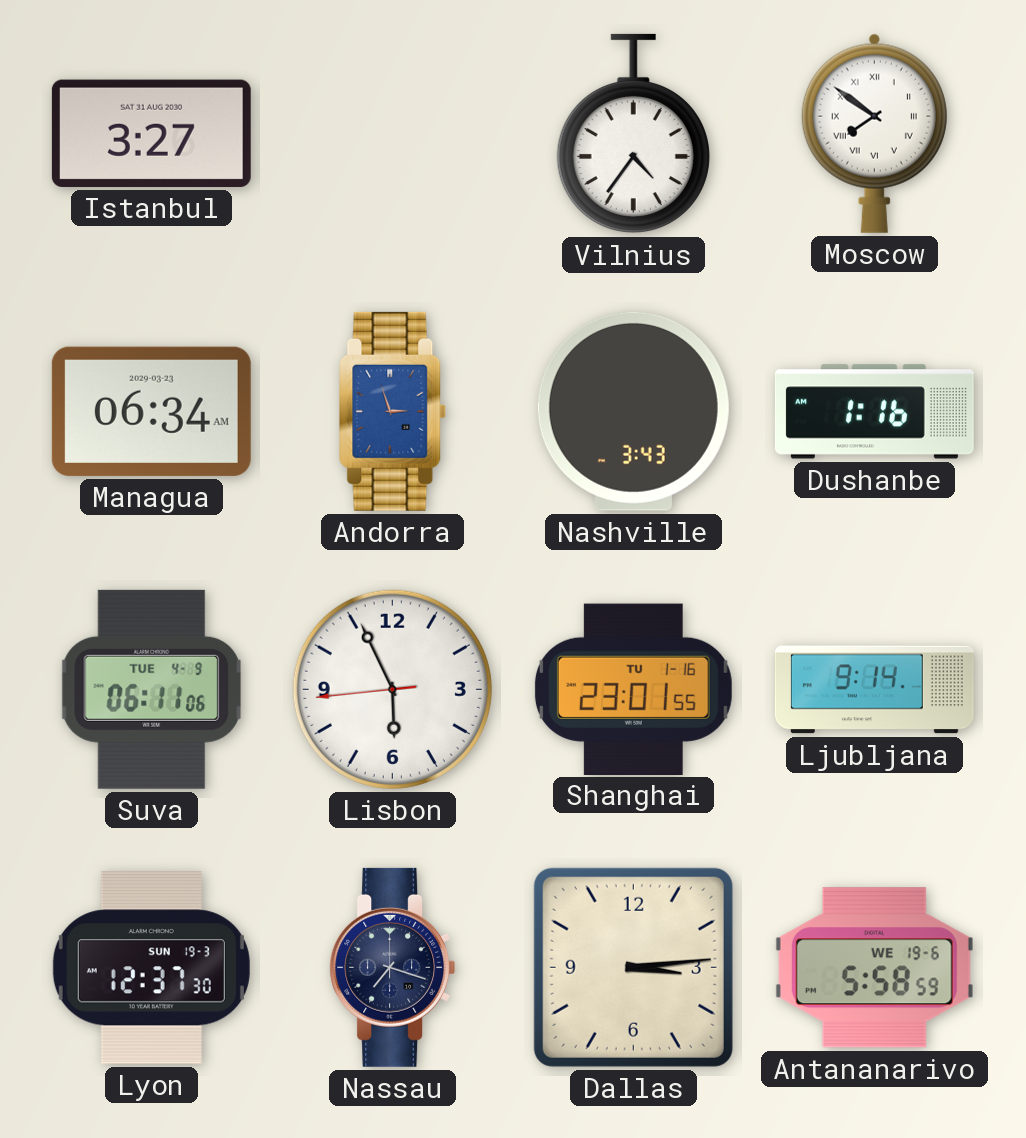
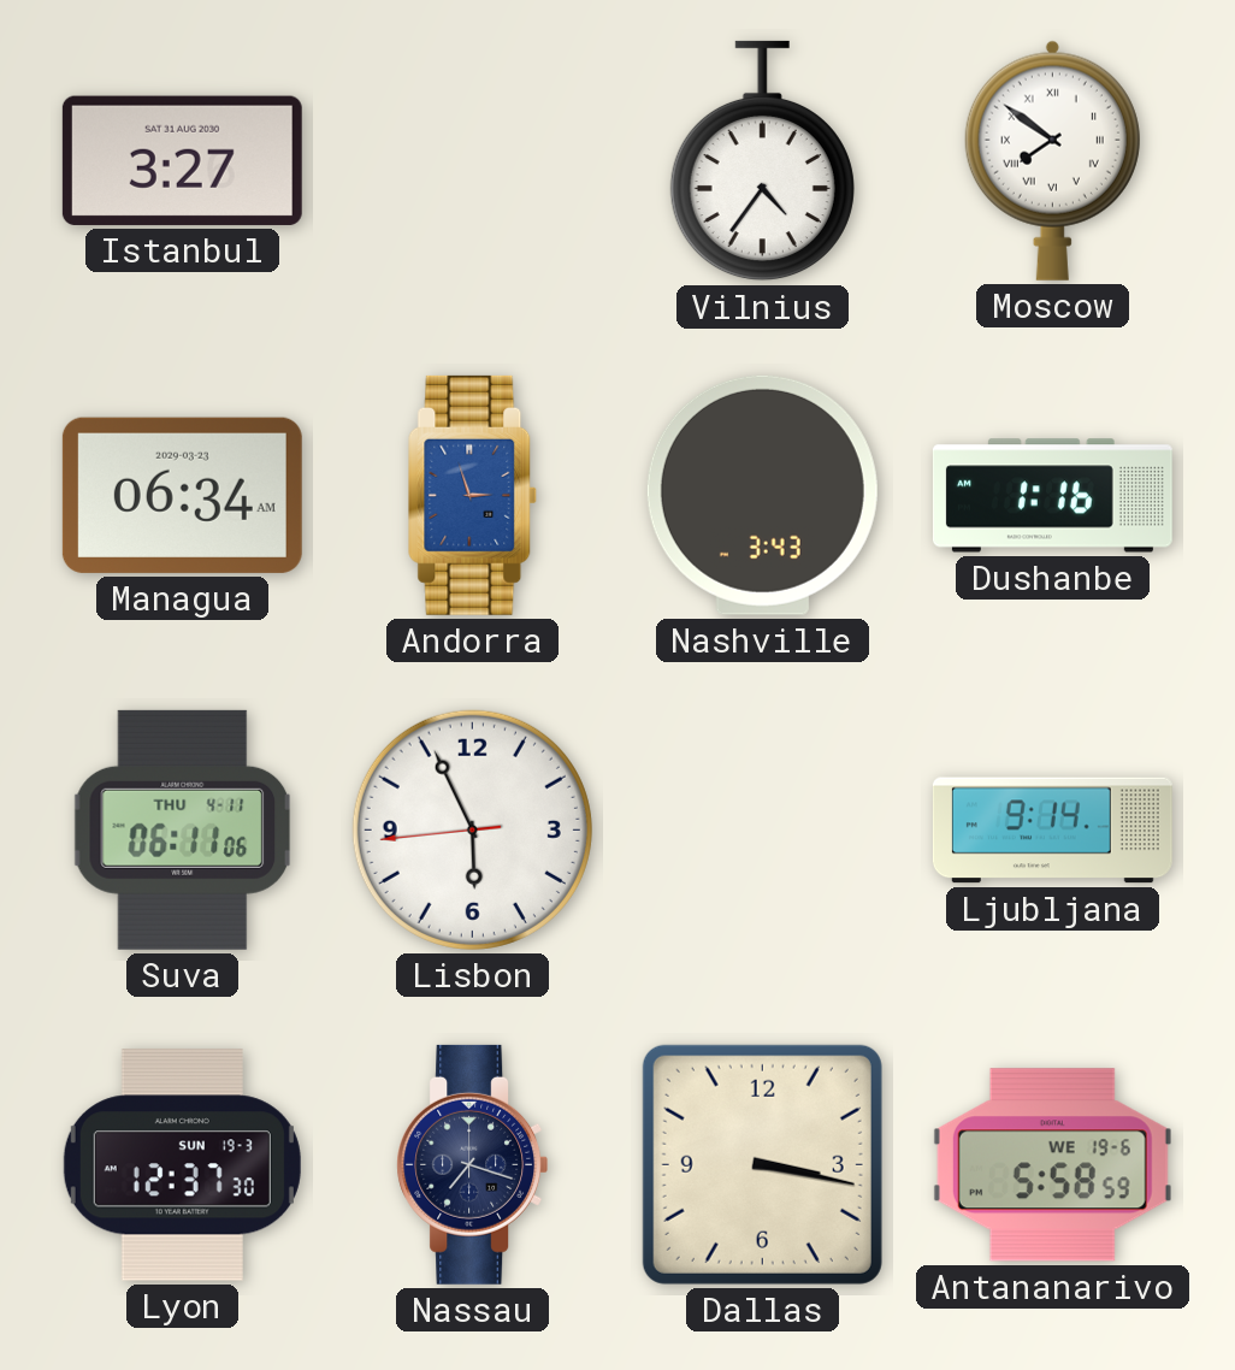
Suva date: TUE 4-9 -> THU 4-11
Shanghai: 23:01 -> none
Dallas: 3:14 -> 3:17
